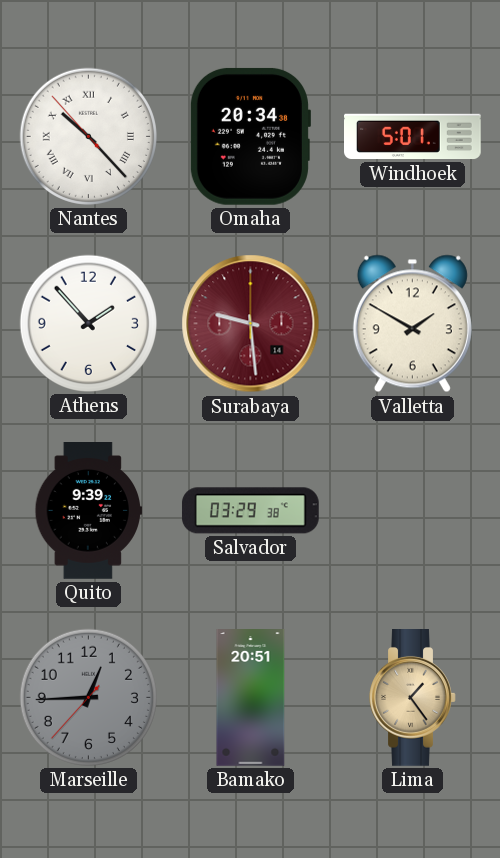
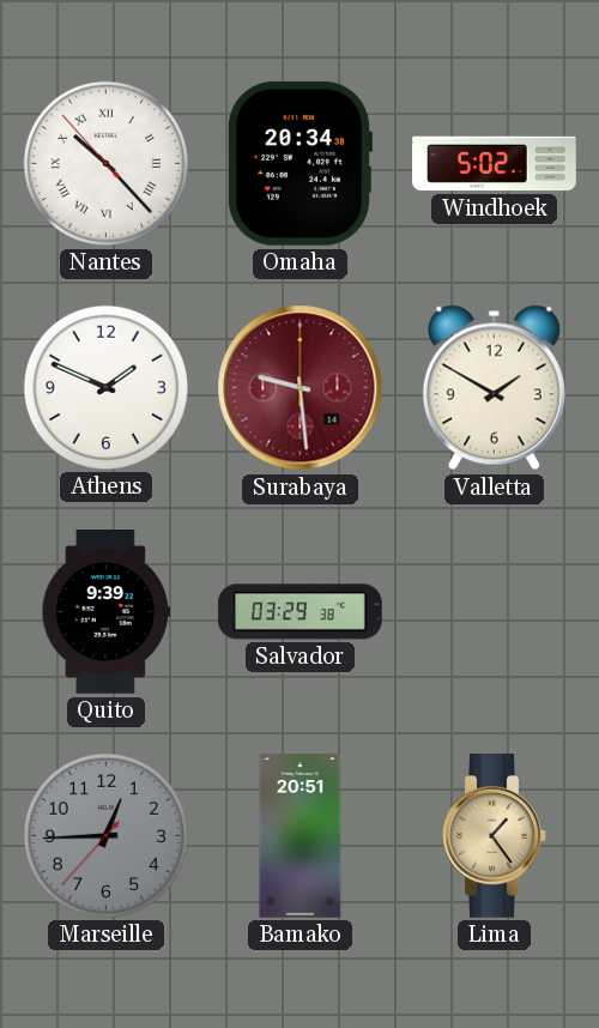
Windhoek: 5:01 -> 5:02
Athens: 1:53 -> 1:49
